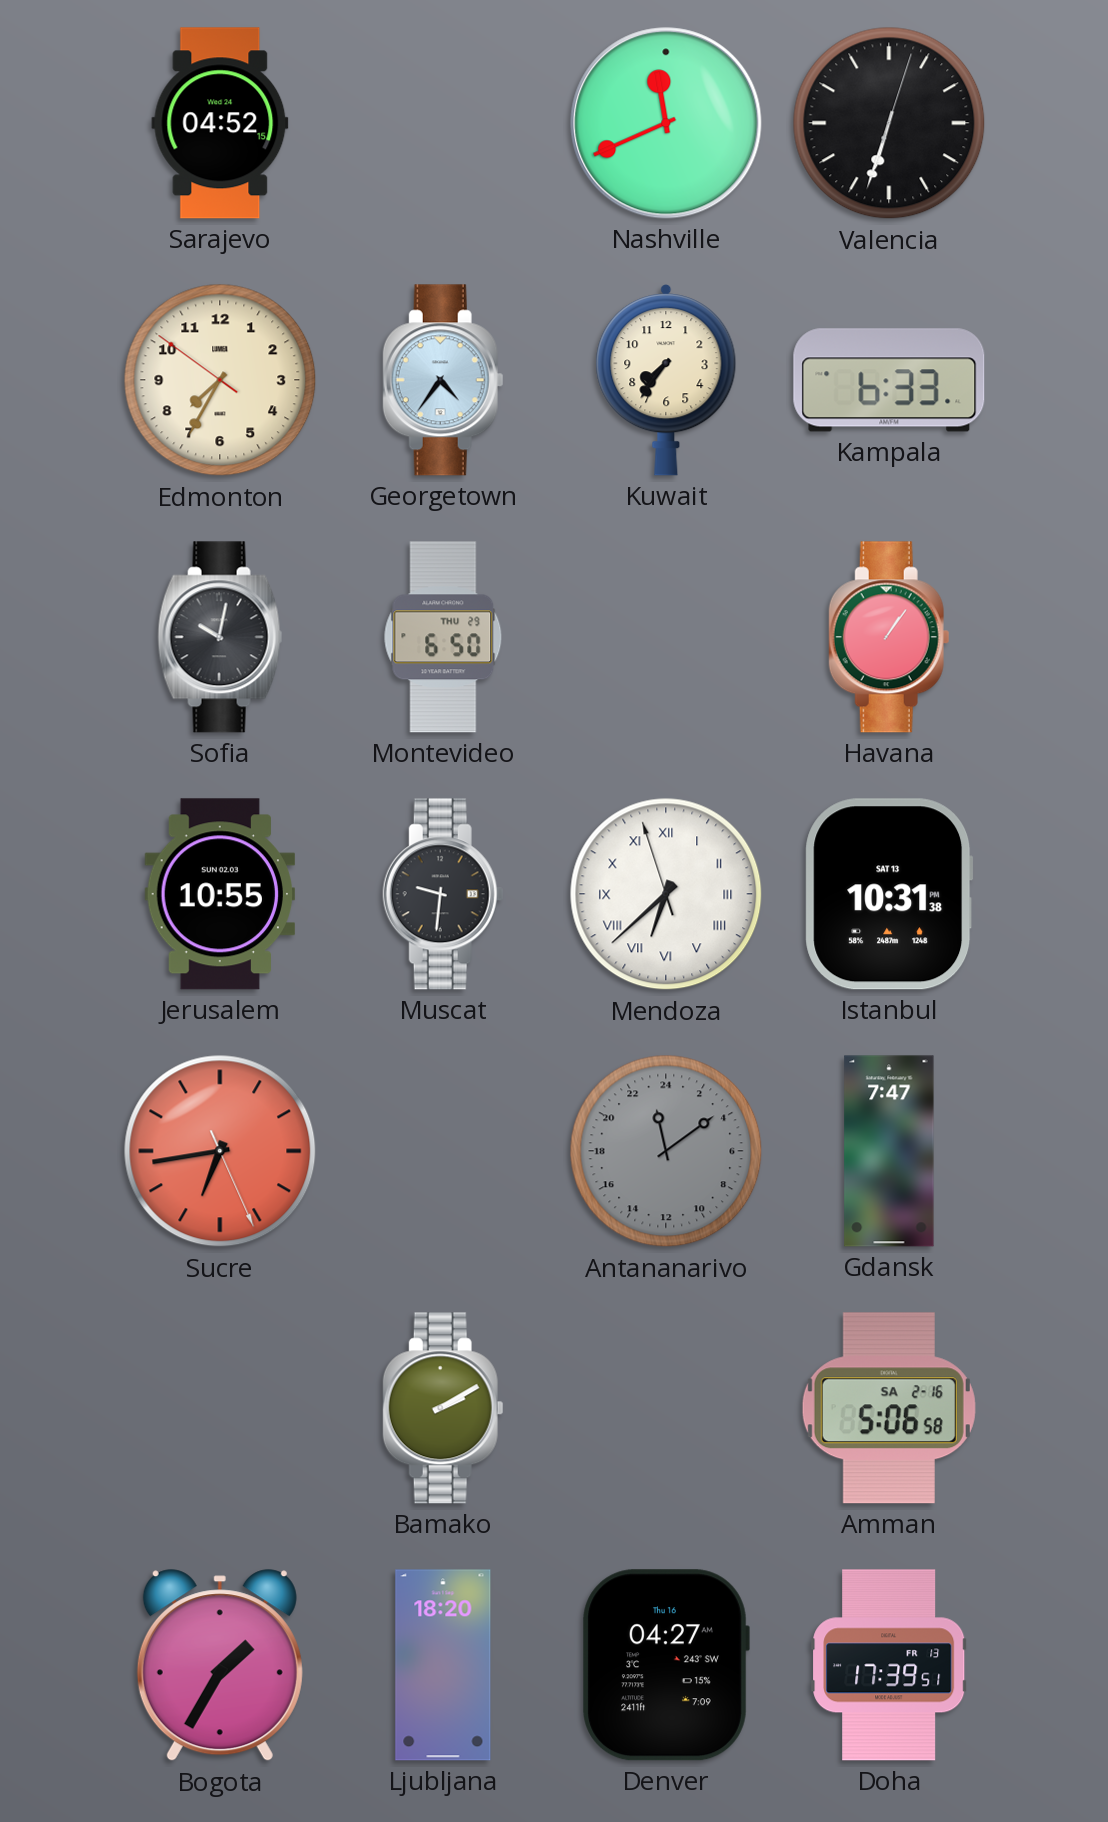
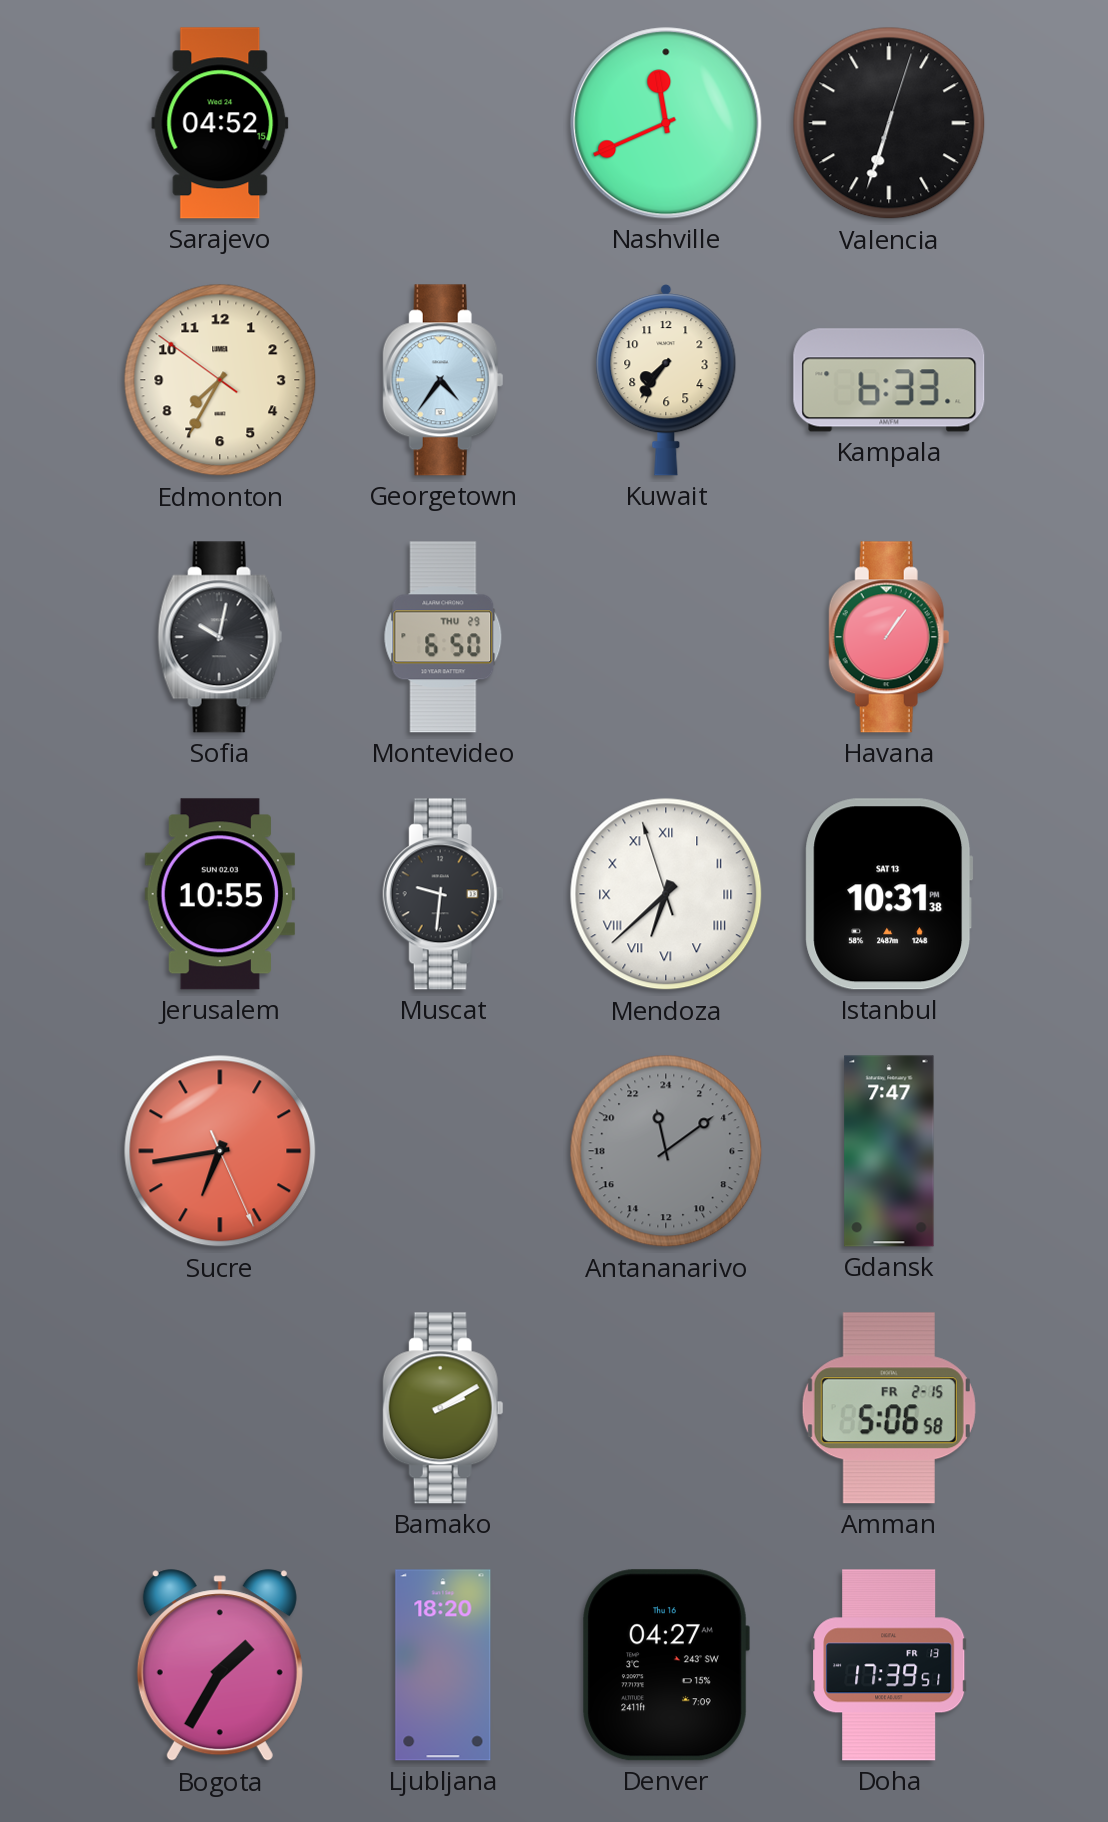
Amman date: SA 2-16 -> FR 2-15
